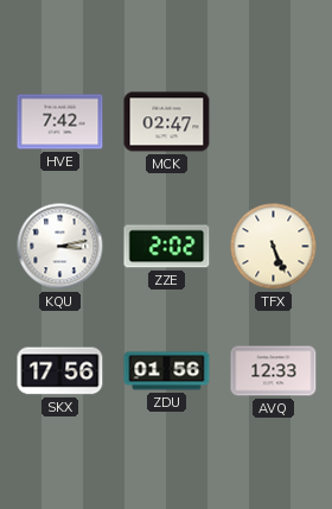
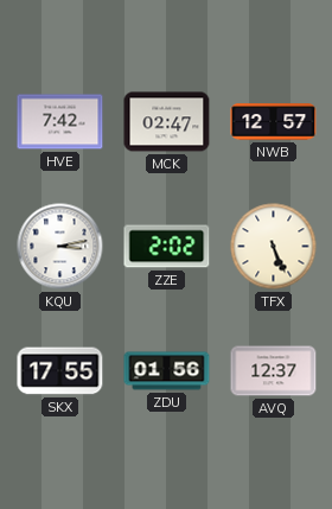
NWB: none -> 12:57
SKX: 17:56 -> 17:55
AVQ: 12:33 -> 12:37
